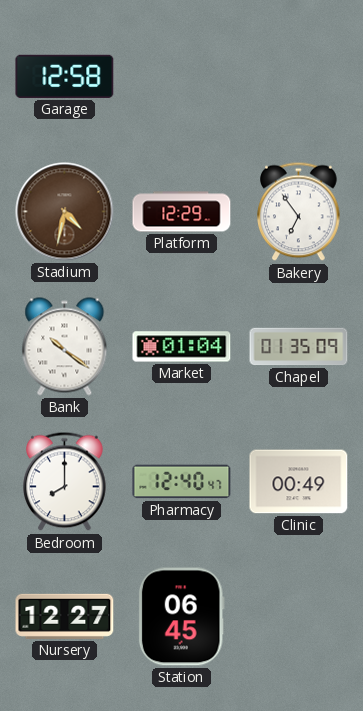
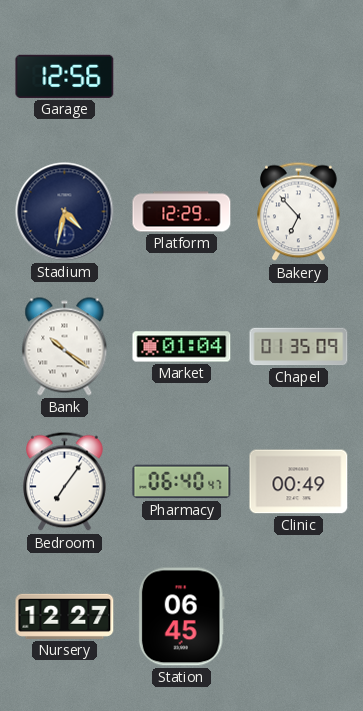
Garage: 12:58 -> 12:56
Stadium dial: brown -> navy
Bakery: 6:54 -> 6:53
Bedroom: 8:00 -> 7:06
Pharmacy: 12:40 -> 06:40
